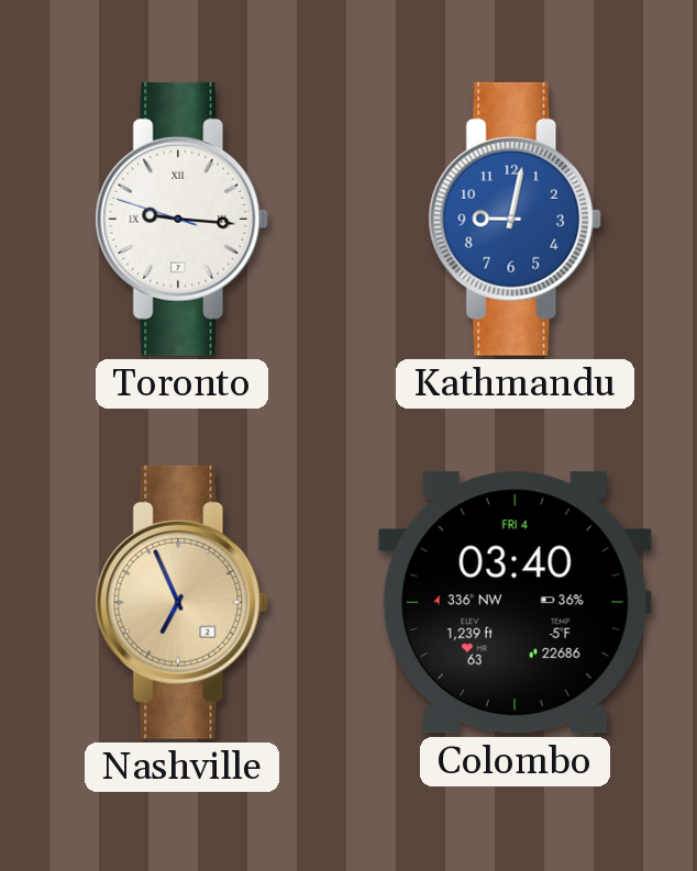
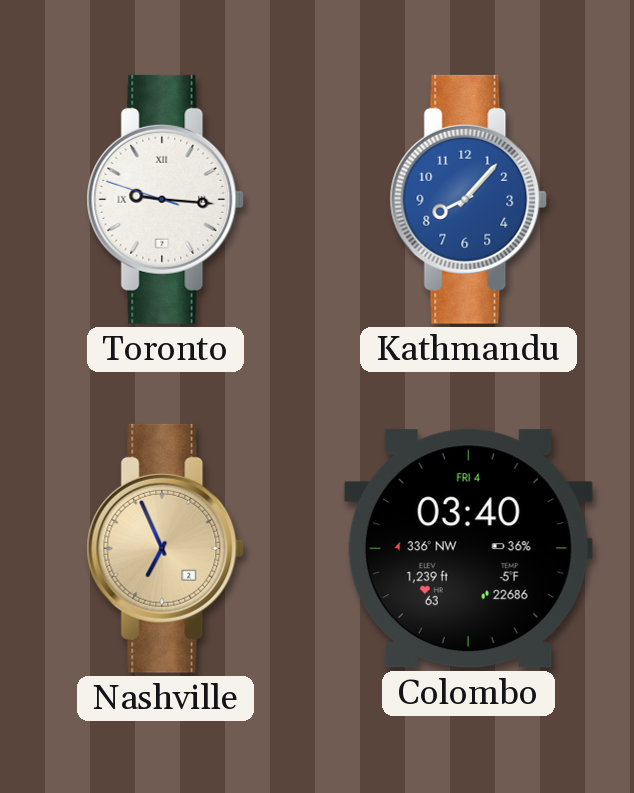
Kathmandu: 9:02 -> 8:07
